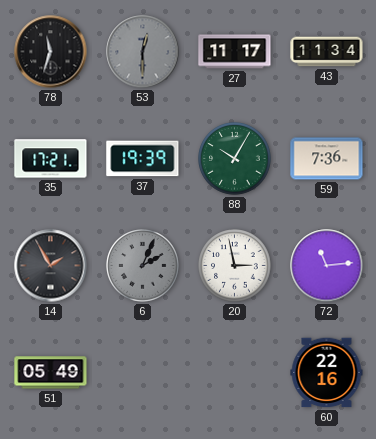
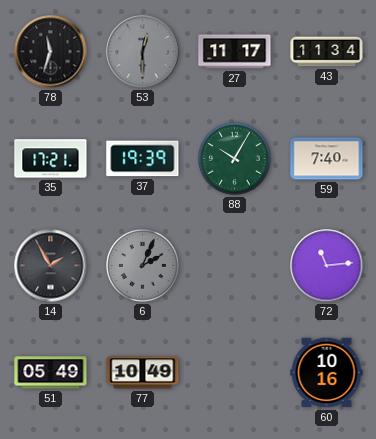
59: 7:36 -> 7:40
20: 2:58 -> none
77: none -> 10:49
60: 22:16 -> 10:16
